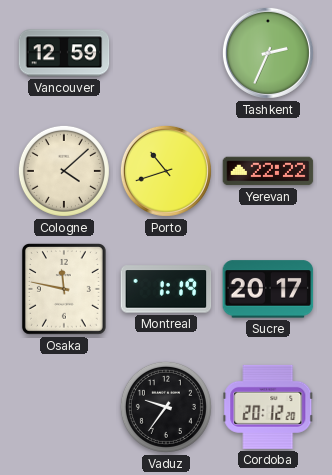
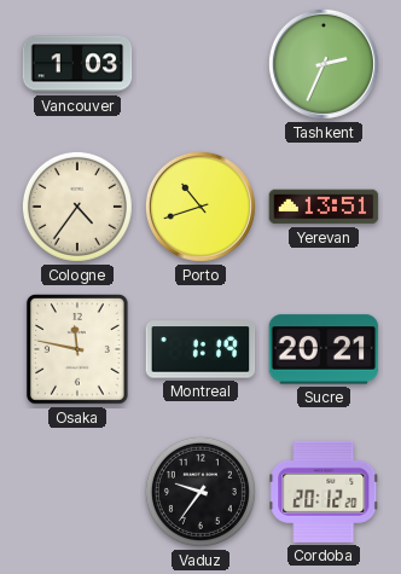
Vancouver: 12:59 -> 1:03
Cologne: 4:08 -> 4:36
Yerevan: 22:22 -> 13:51
Sucre: 20:17 -> 20:21
